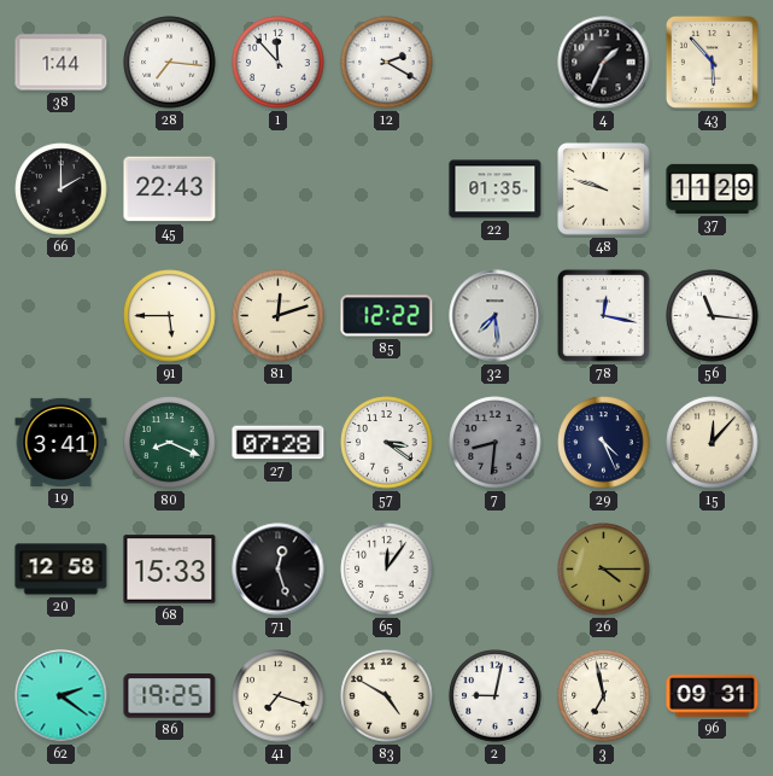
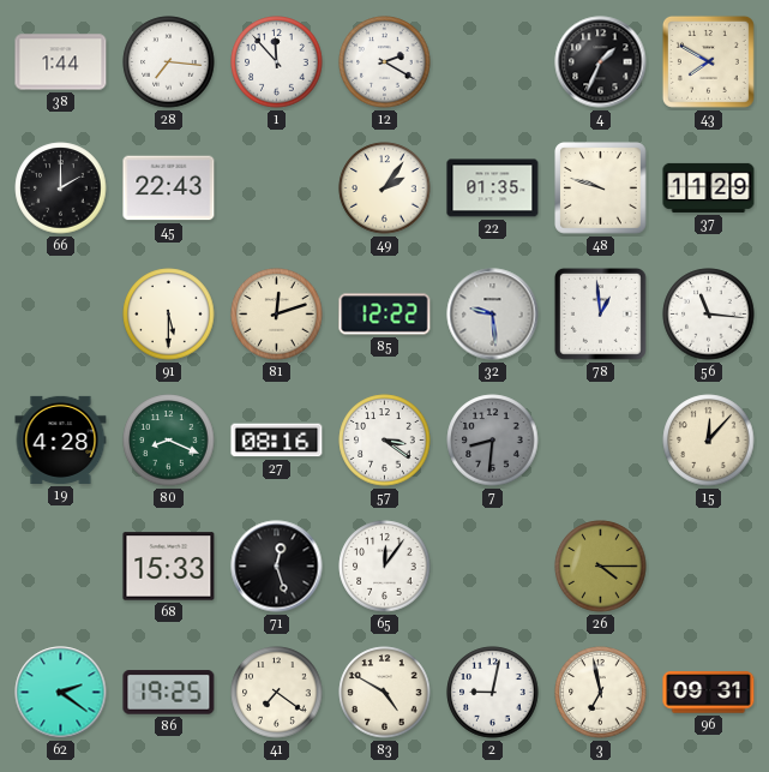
43: 5:53 -> 7:50
49: none -> 2:06
91: 5:45 -> 5:30
32: 7:29 -> 9:29
78: 12:17 -> 12:59
19: 3:41 -> 4:28
27: 07:28 -> 08:16
29: 4:26 -> none
20: 12:58 -> none
41: 7:18 -> 7:21
